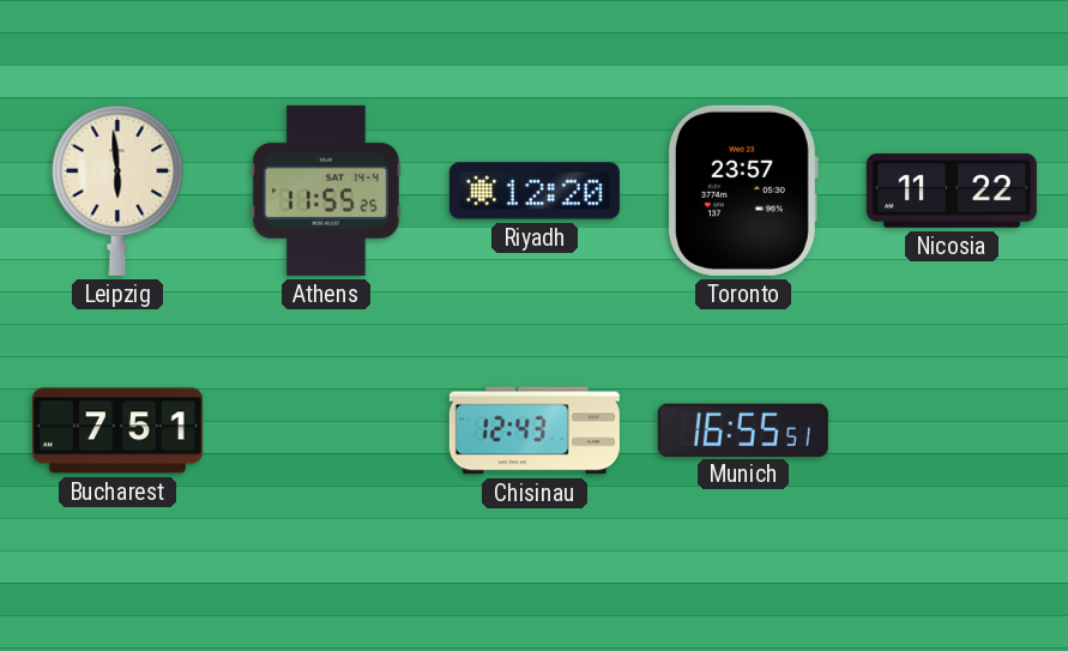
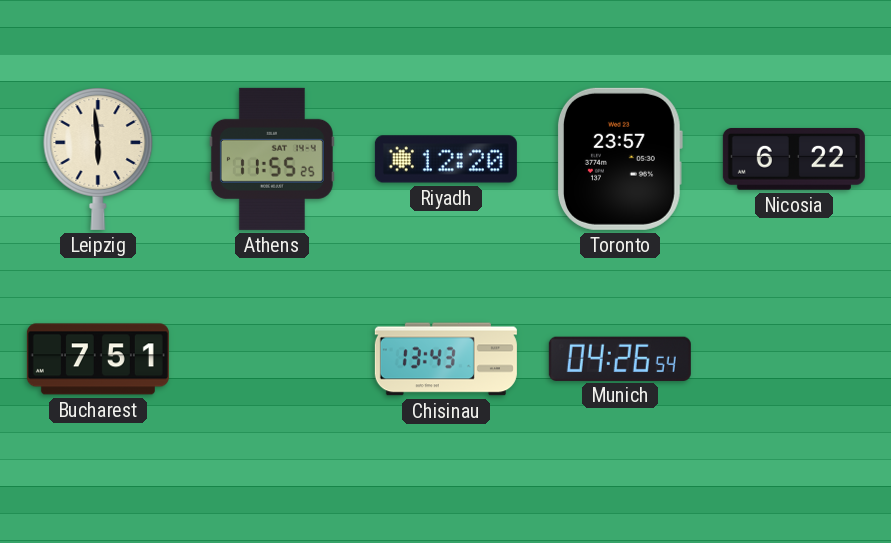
Nicosia: 11:22 -> 6:22
Chisinau: 12:43 -> 13:43
Munich: 16:55 -> 04:26
